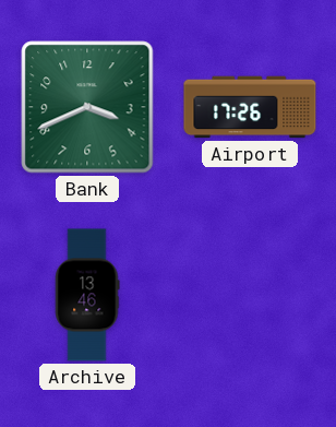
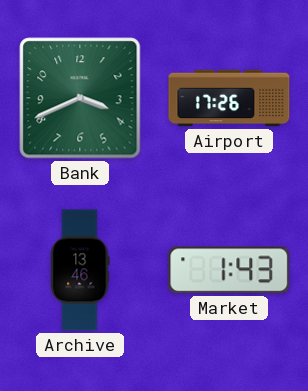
Market: none -> 1:43
